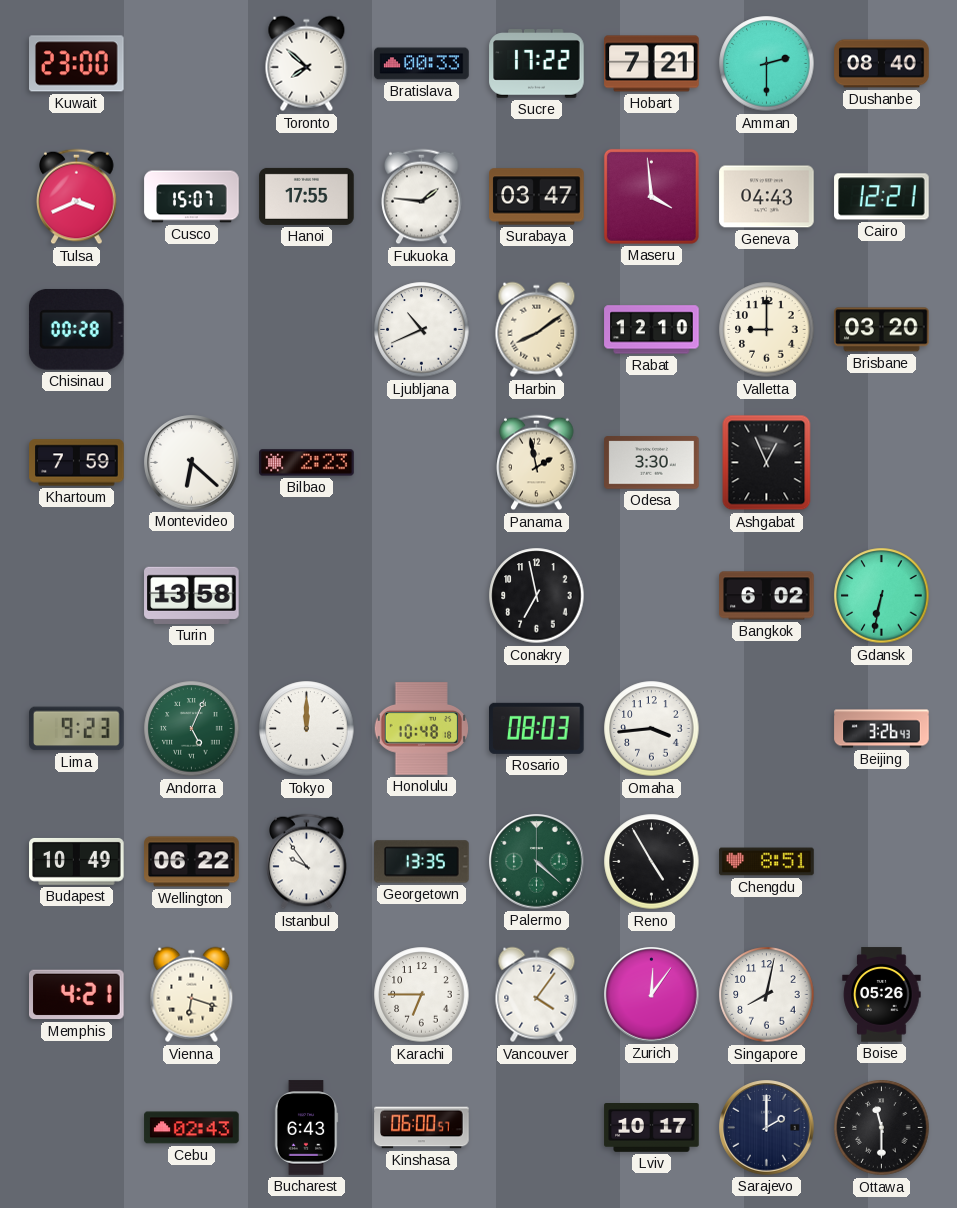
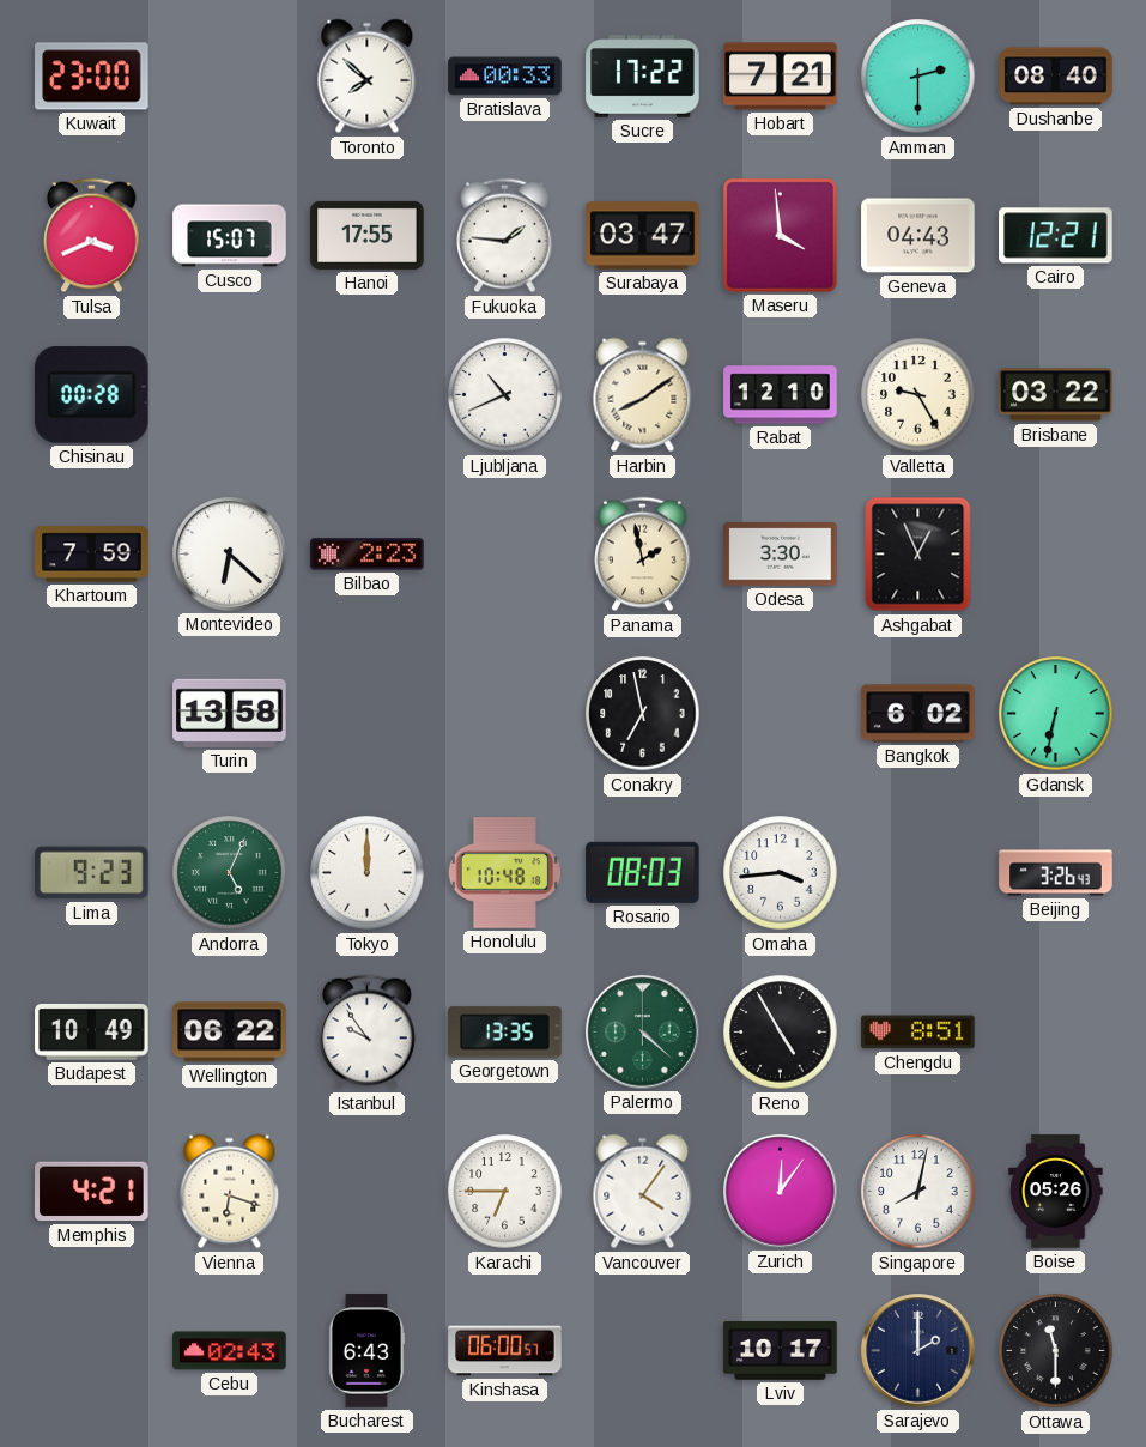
Valletta: 9:00 -> 9:25
Brisbane: 03:20 -> 03:22
